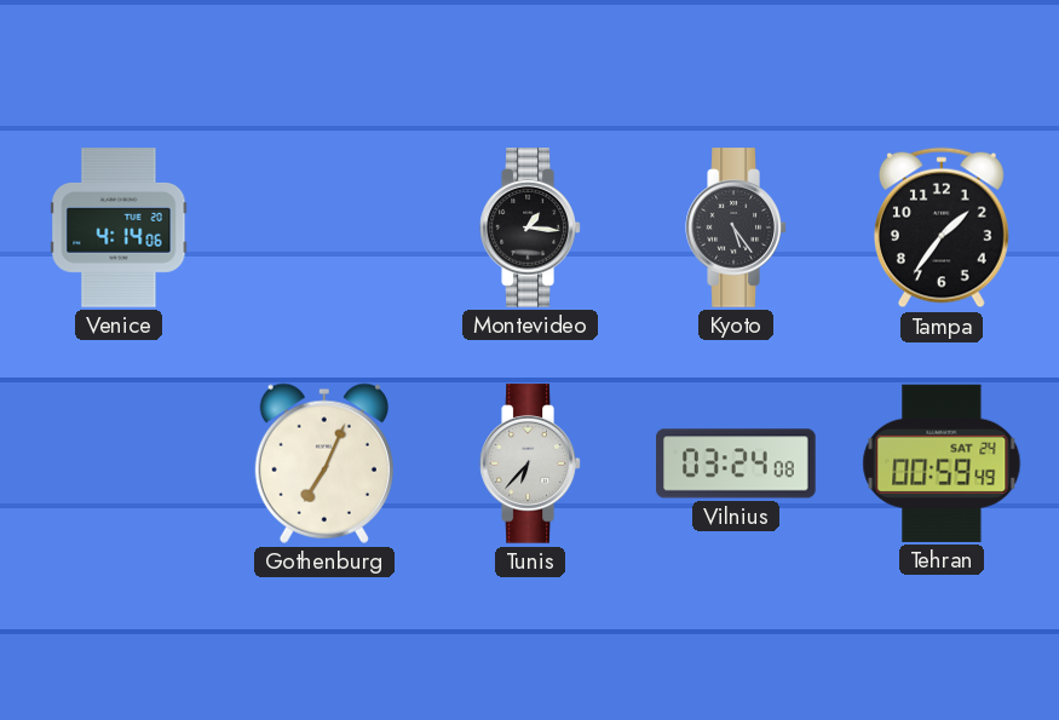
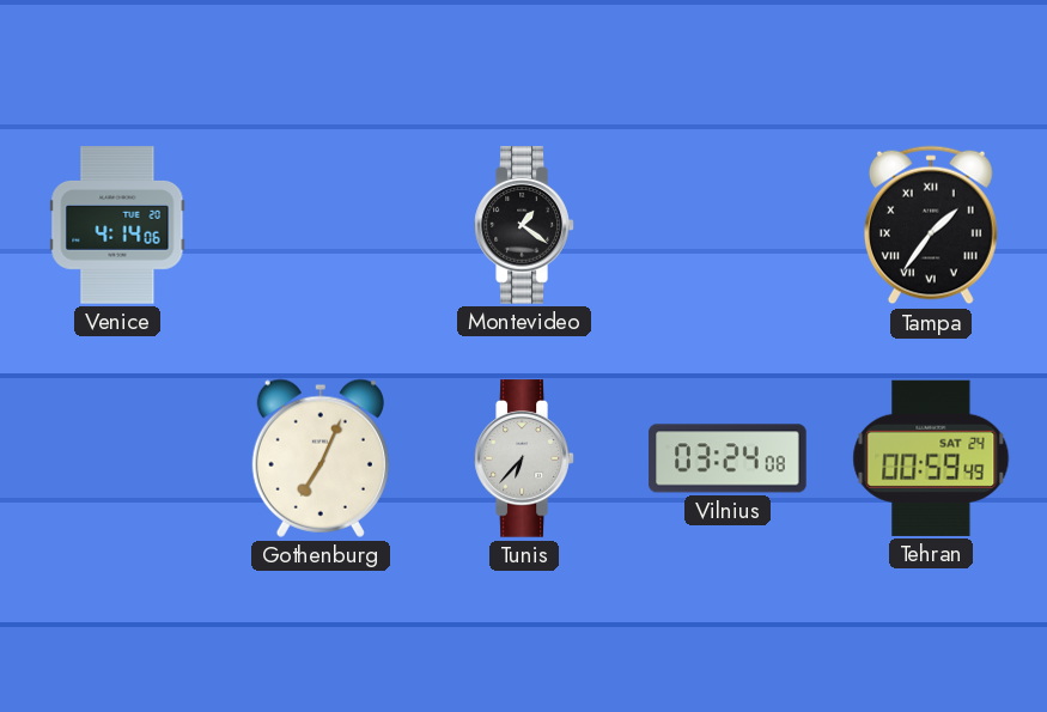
Montevideo: 1:16 -> 1:21
Kyoto: 5:24 -> none
Tampa numerals: Arabic -> Roman
